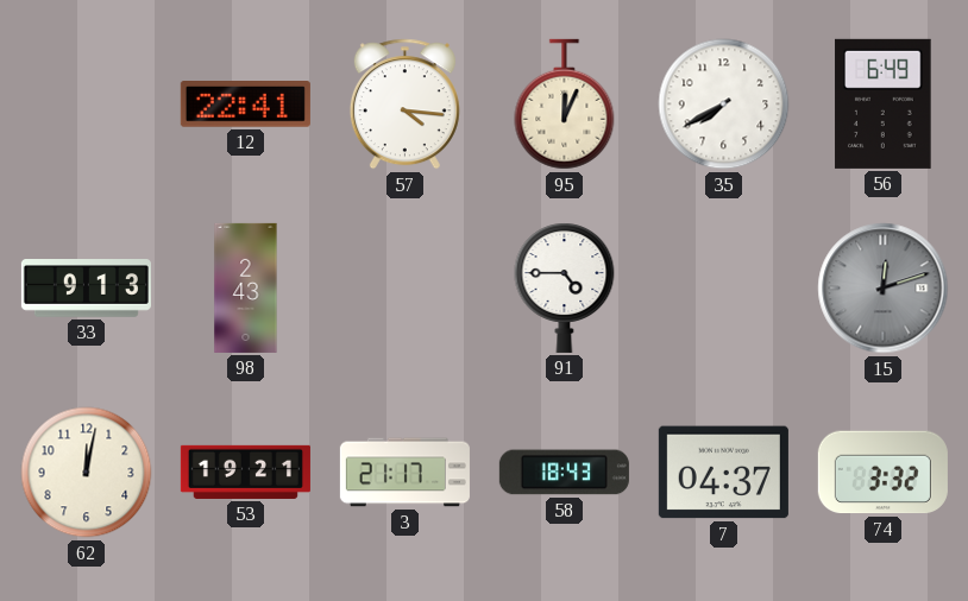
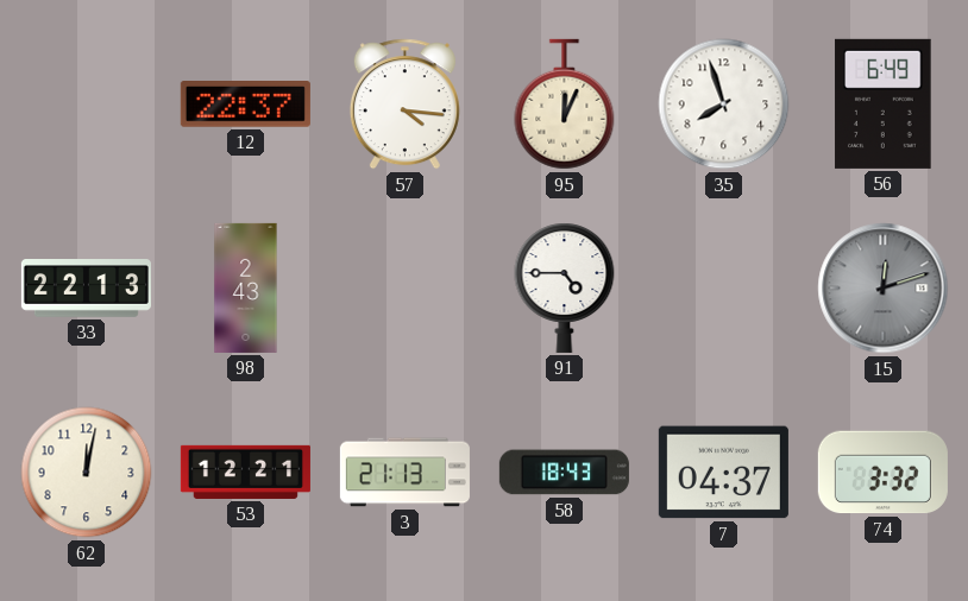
12: 22:41 -> 22:37
35: 7:40 -> 7:57
33: 9:13 -> 22:13
53: 19:21 -> 12:21
3: 21:17 -> 21:13
